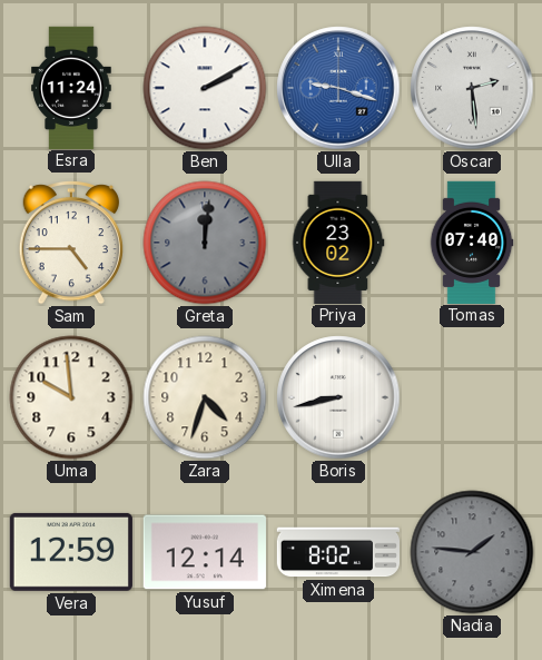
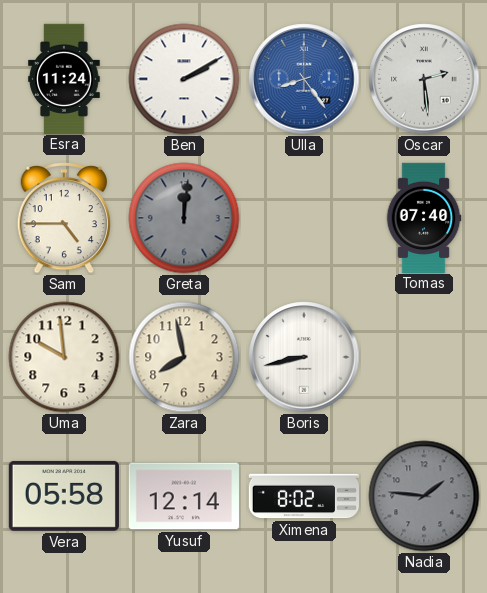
Ulla: 9:18 -> 8:24
Priya: 23:02 -> none
Zara: 4:33 -> 7:58
Vera: 12:59 -> 05:58
